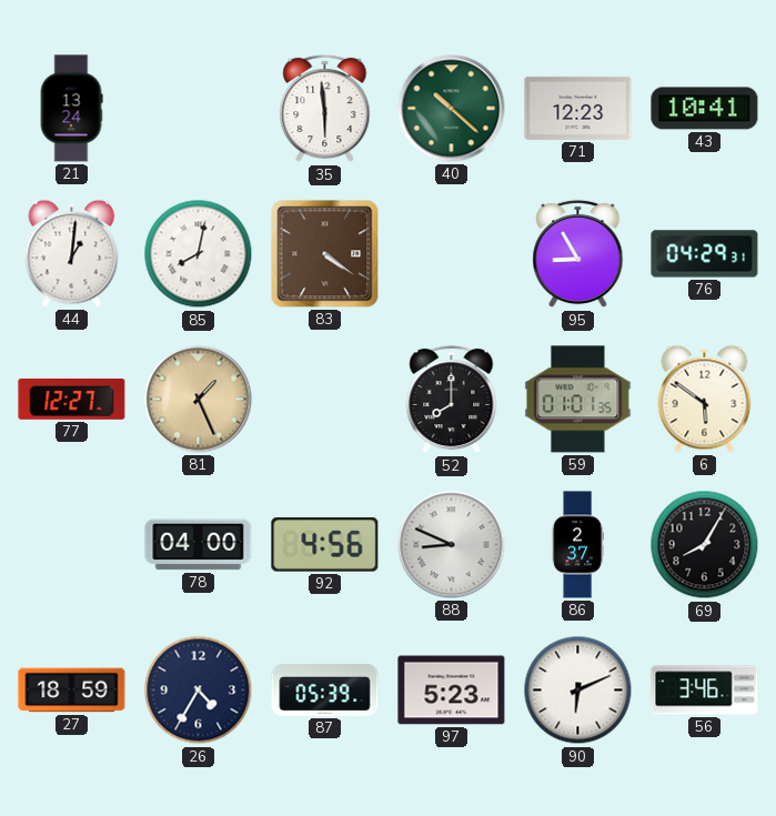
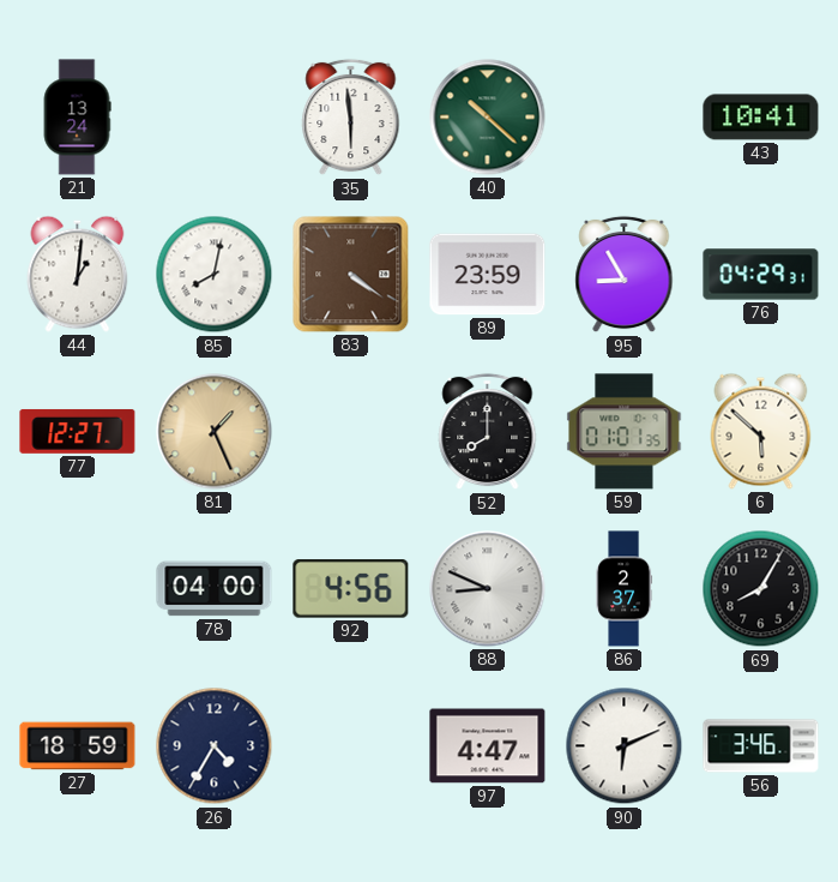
71: 12:23 -> none
89: none -> 23:59
6: 5:51 -> 5:52
87: 05:39 -> none
97: 5:23 -> 4:47
